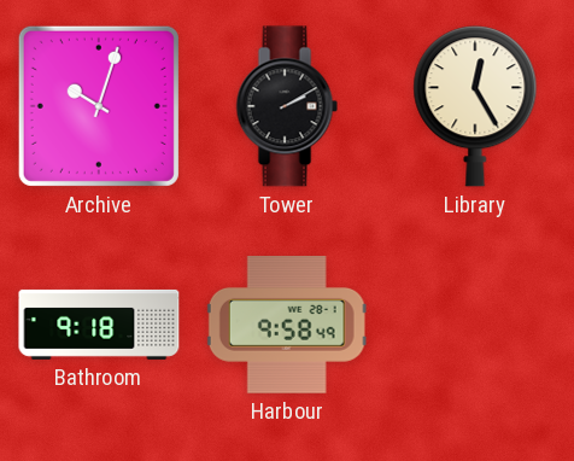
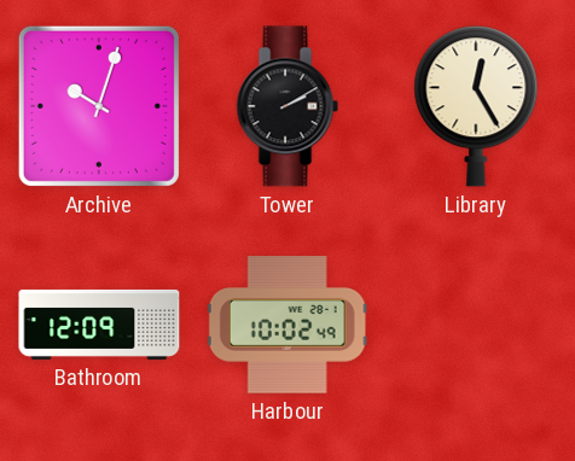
Bathroom: 9:18 -> 12:09
Harbour: 9:58 -> 10:02
